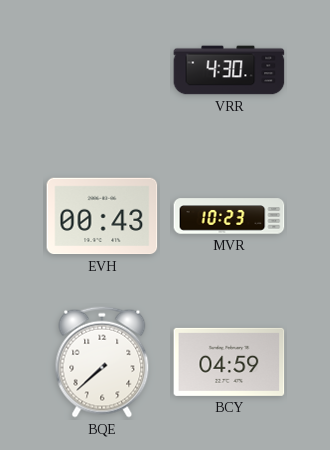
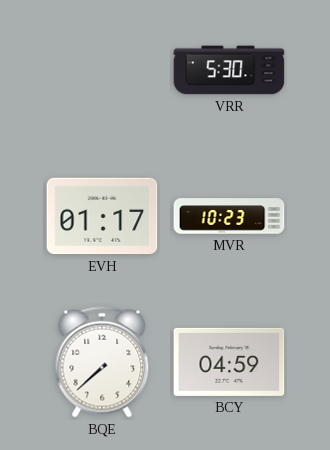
VRR: 4:30 -> 5:30
EVH: 00:43 -> 01:17
